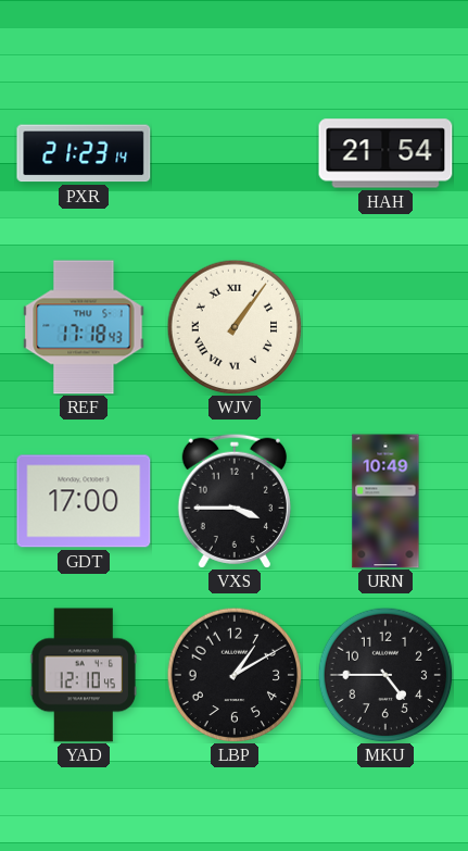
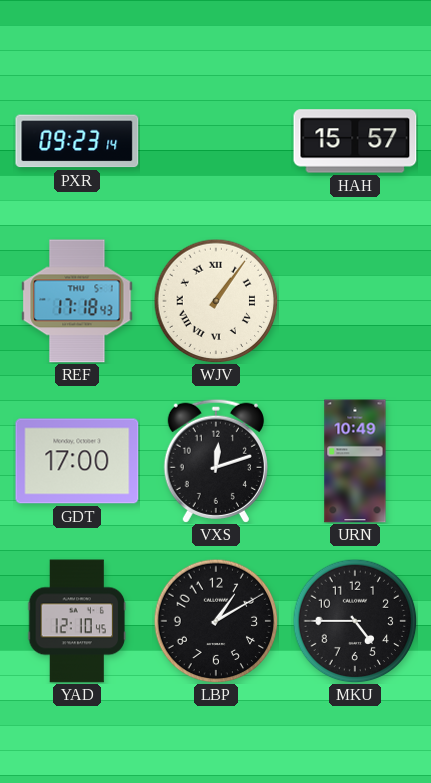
PXR: 21:23 -> 09:23
HAH: 21:54 -> 15:57
VXS: 3:45 -> 12:12
